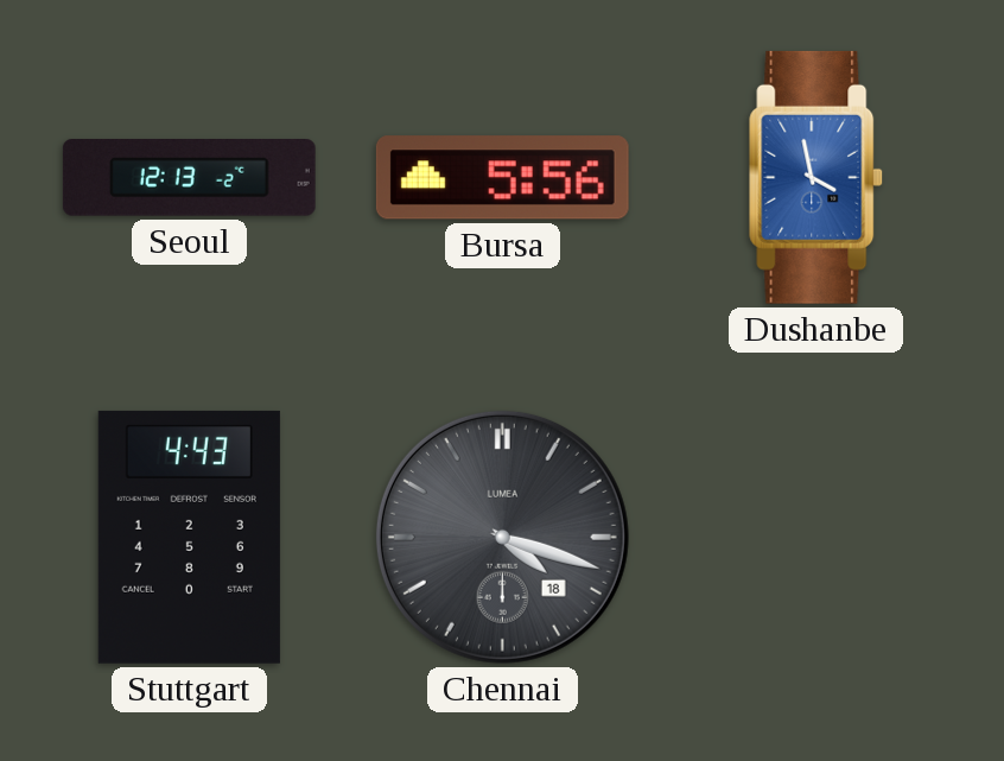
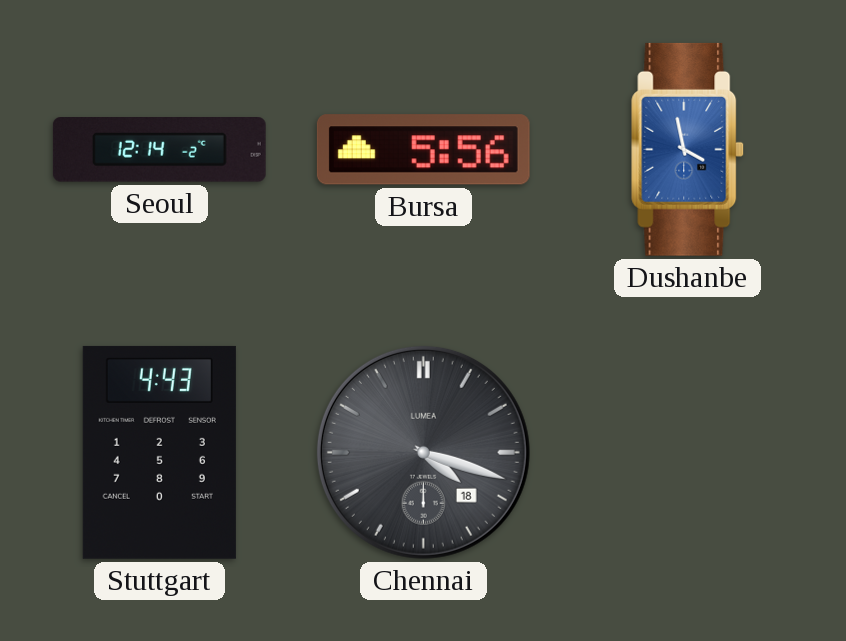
Seoul: 12:13 -> 12:14
